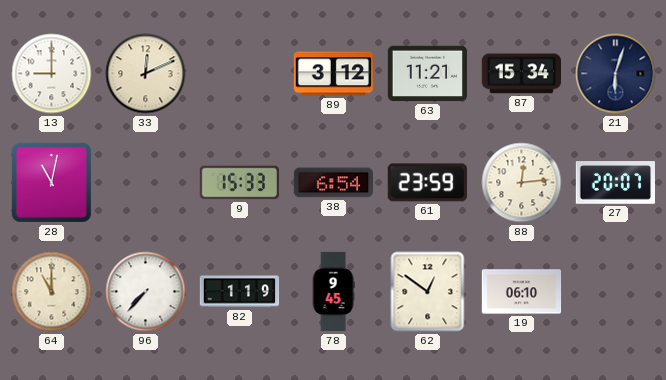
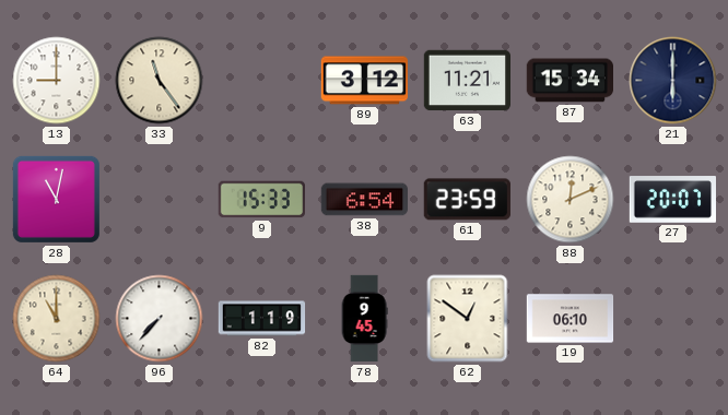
33: 12:11 -> 11:24
21: 6:03 -> 6:00
88: 12:14 -> 12:11
